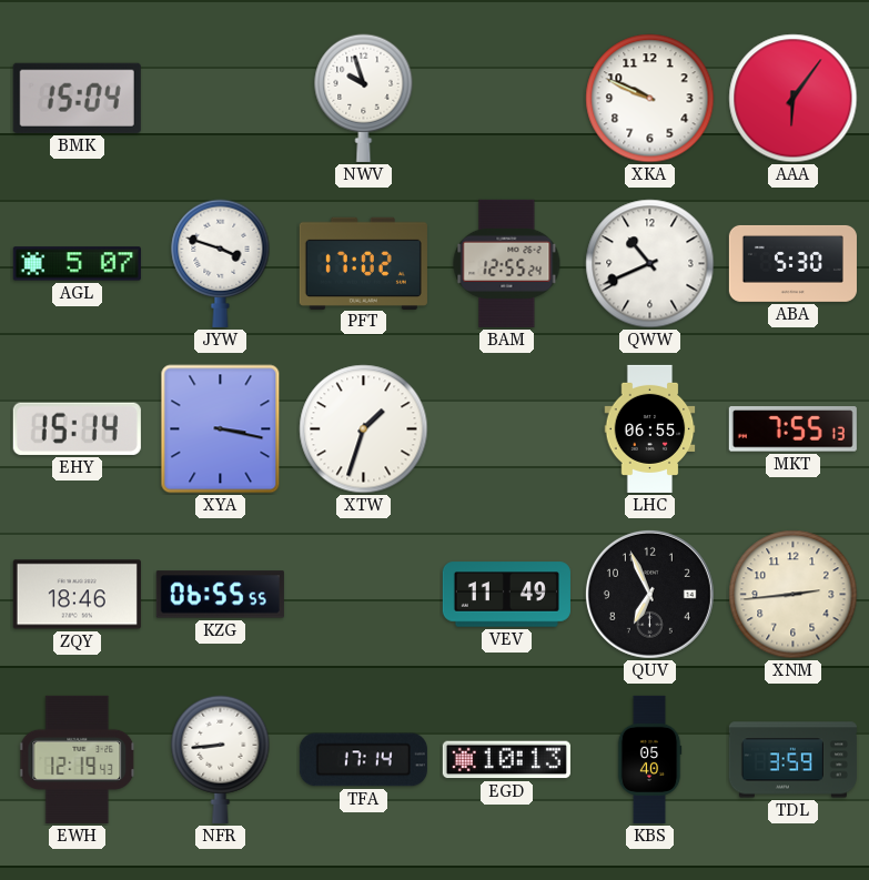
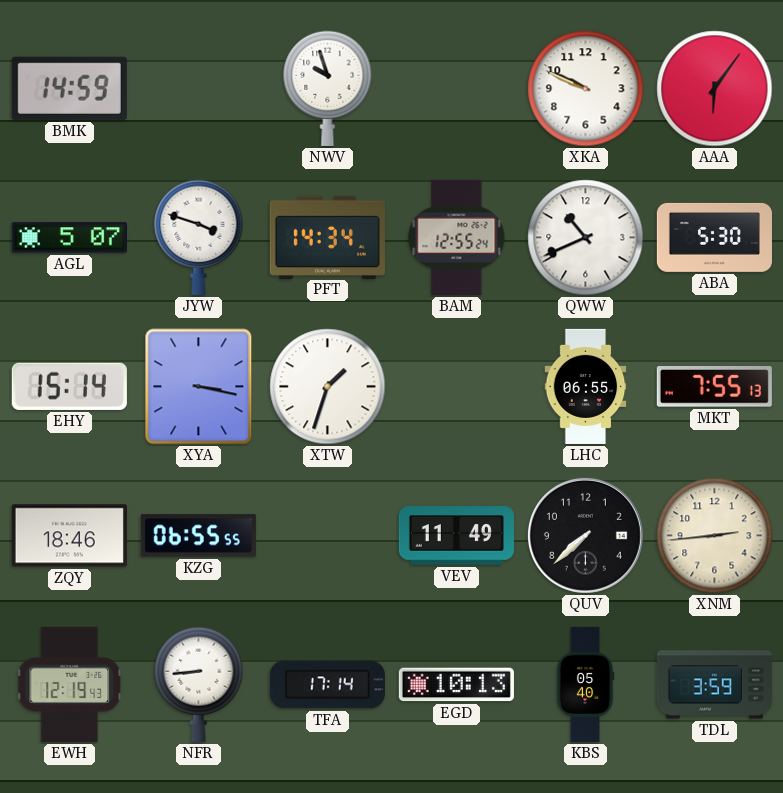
BMK: 15:04 -> 14:59
PFT: 17:02 -> 14:34
QUV: 6:56 -> 7:38
